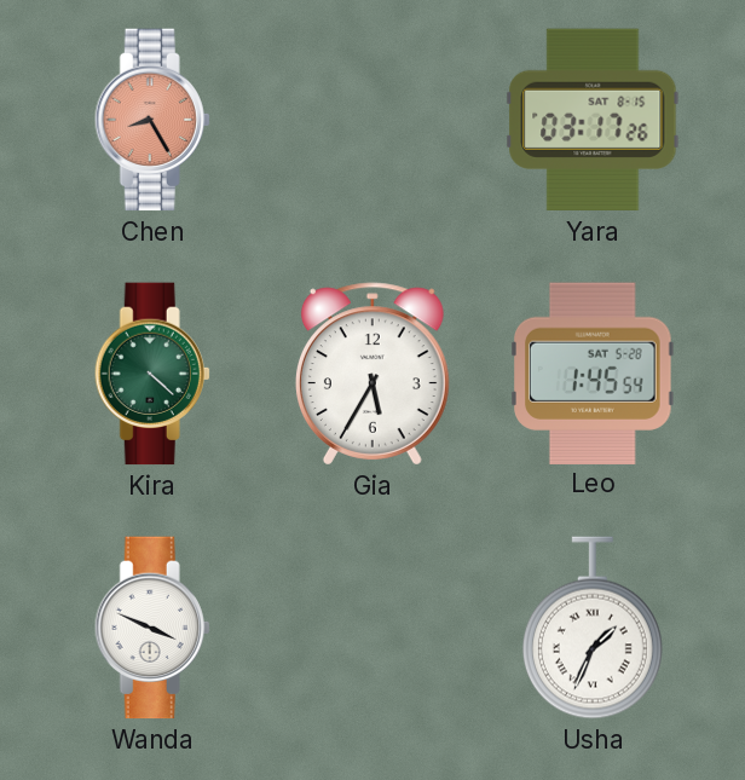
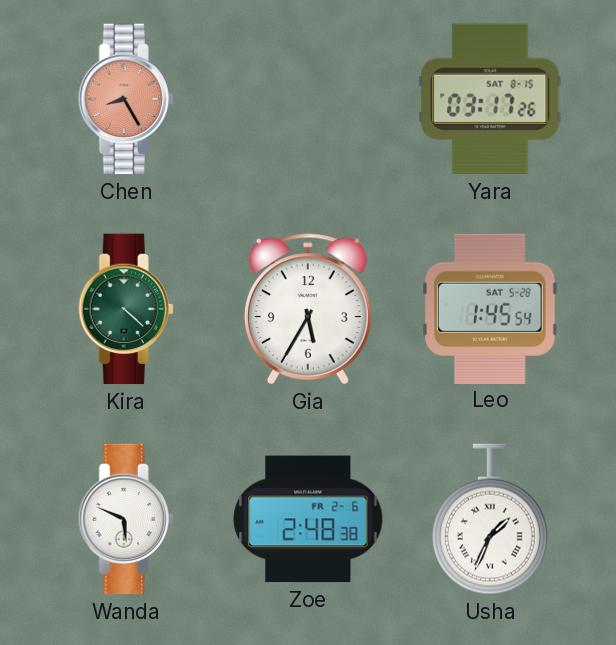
Wanda: 3:49 -> 5:49
Zoe: none -> 2:48
